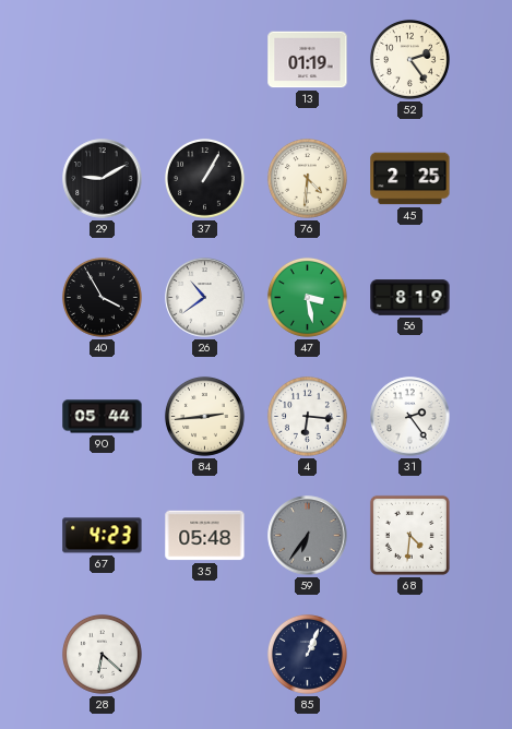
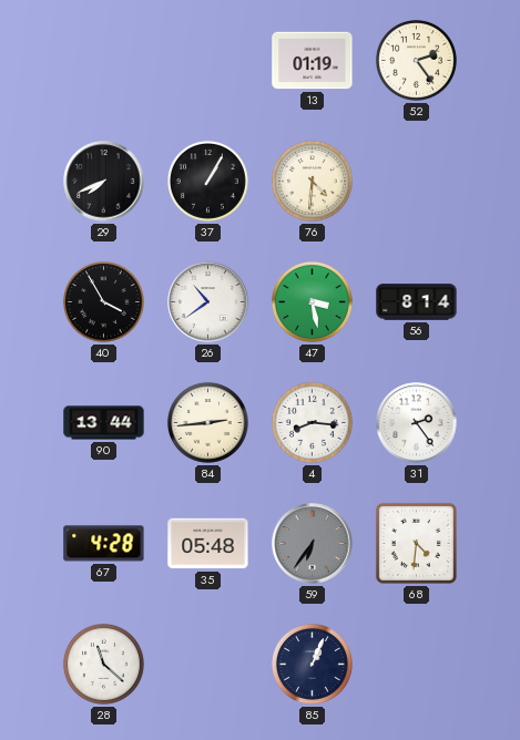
29: 9:10 -> 7:41
45: 2:25 -> none
56: 8:19 -> 8:14
90: 05:44 -> 13:44
4: 6:16 -> 8:16
67: 4:23 -> 4:28
28: 6:22 -> 11:22
